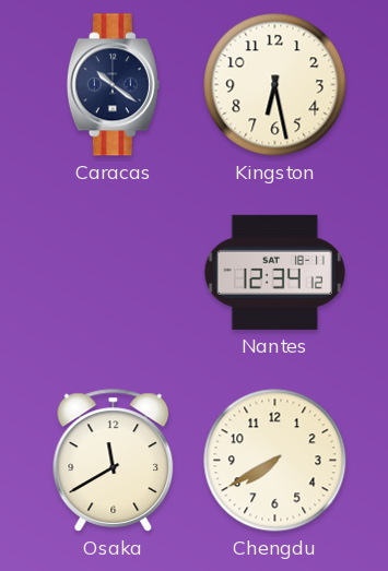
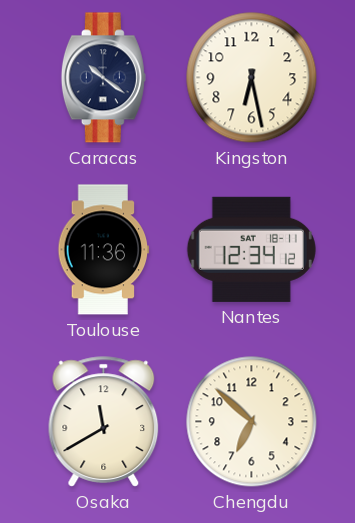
Toulouse: none -> 11:36
Chengdu: 7:40 -> 6:52
